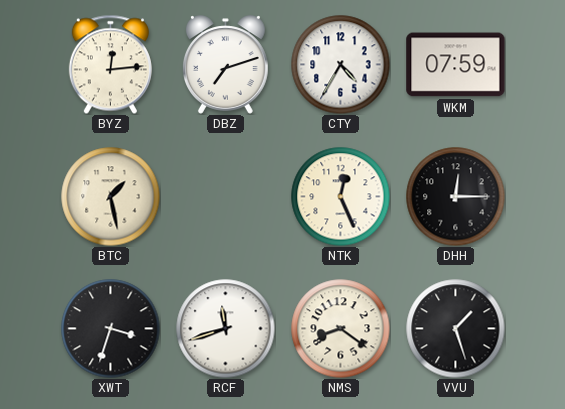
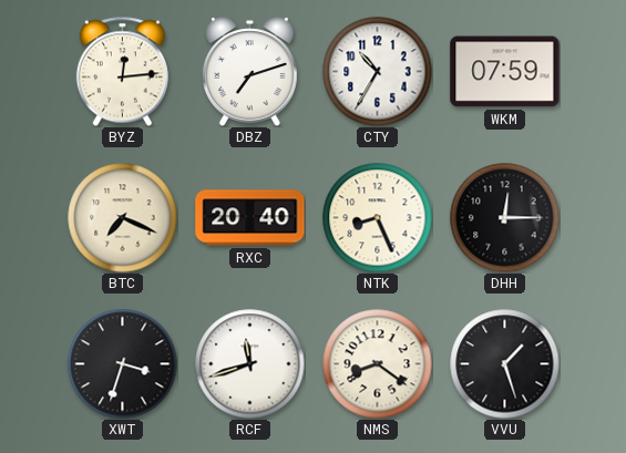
CTY: 4:35 -> 10:35
BTC: 1:28 -> 7:19
RXC: none -> 20:40
NTK: 12:26 -> 8:26
